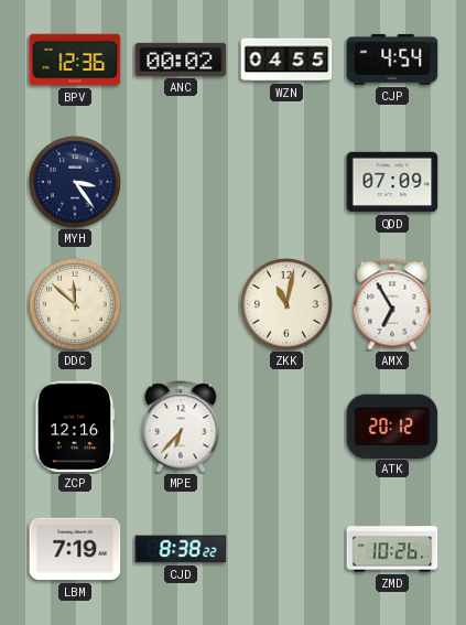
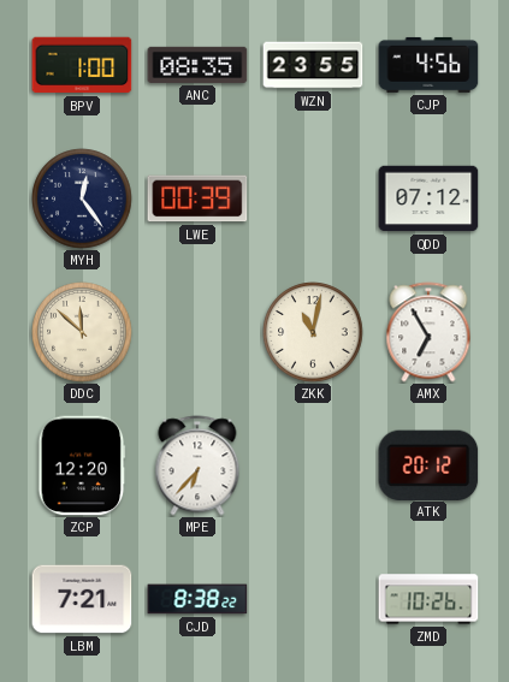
BPV: 12:36 -> 1:00
ANC: 00:02 -> 08:35
WZN: 04:55 -> 23:55
CJP: 4:54 -> 4:56
MYH: 3:24 -> 12:24
LWE: none -> 00:39
QDD: 07:09 -> 07:12
ZCP: 12:16 -> 12:20
LBM: 7:19 -> 7:21
